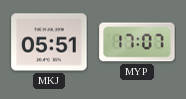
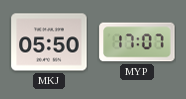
MKJ: 05:51 -> 05:50
